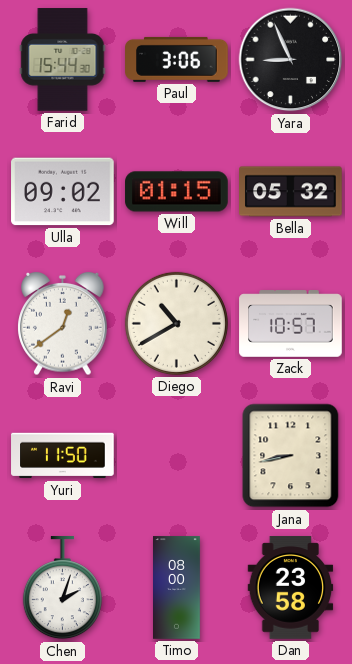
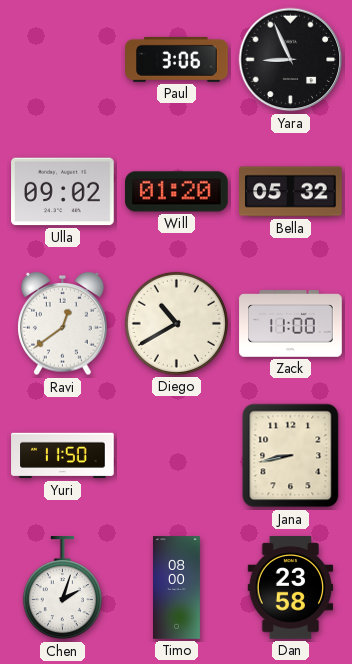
Farid: 15:44 -> none
Will: 01:15 -> 01:20
Zack: 10:57 -> 11:00
